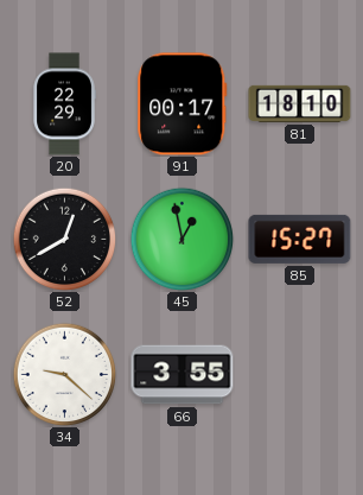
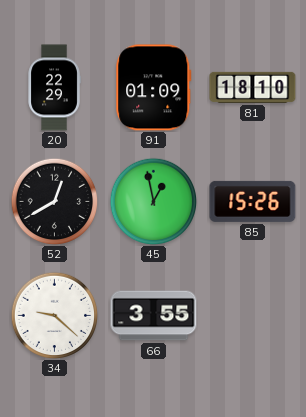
91: 00:17 -> 01:09
85: 15:27 -> 15:26
